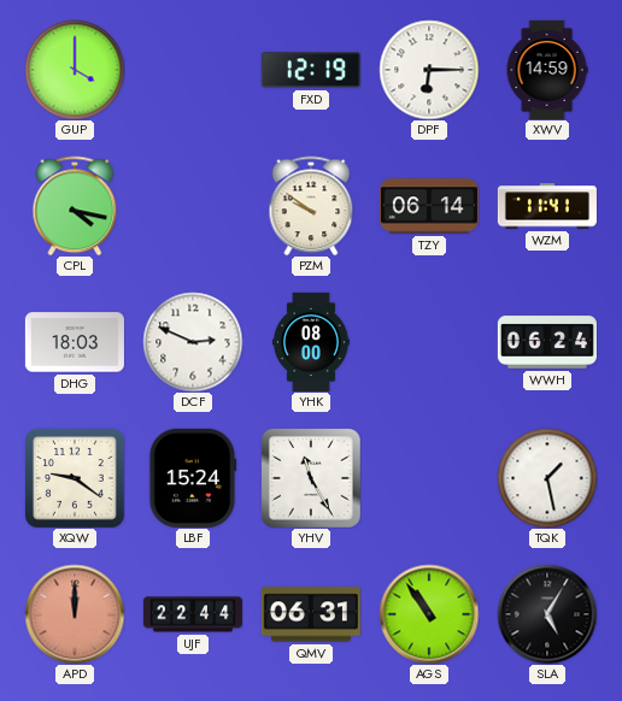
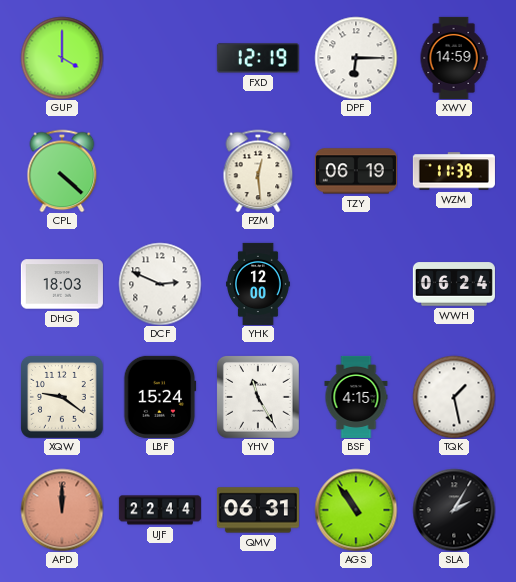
CPL: 4:17 -> 4:22
PZM: 9:51 -> 12:29
TZY: 06:14 -> 06:19
WZM: 11:41 -> 11:39
YHK: 08:00 -> 12:00
BSF: none -> 4:15
SLA: 5:05 -> 2:05
